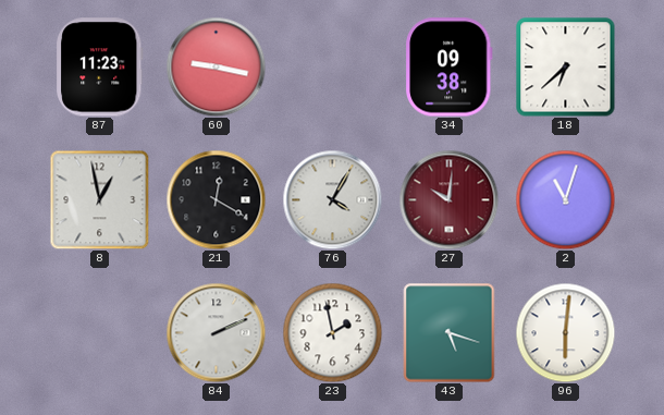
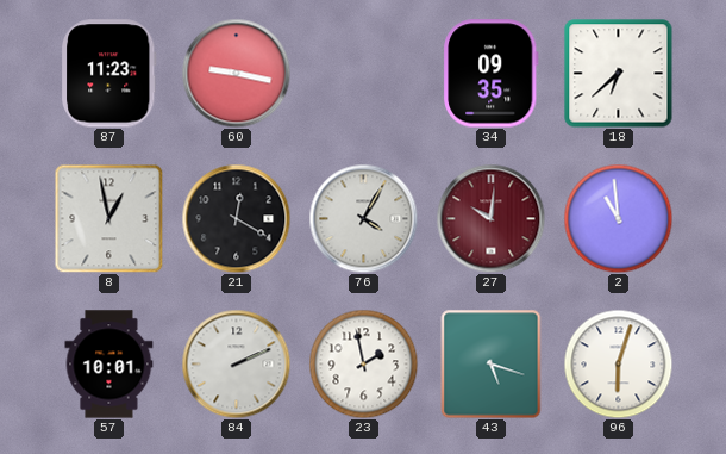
34: 09:38 -> 09:35
2: 11:03 -> 10:59
57: none -> 10:01
96: 6:01 -> 6:03
